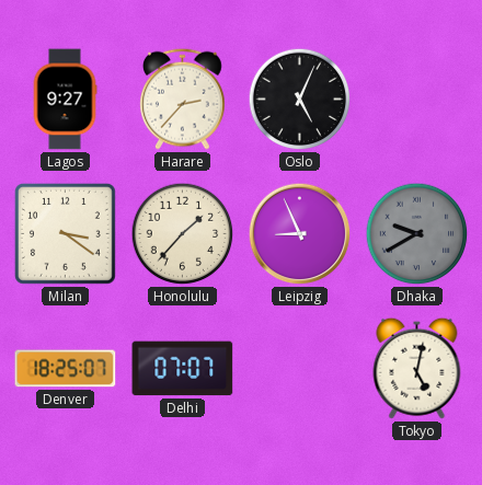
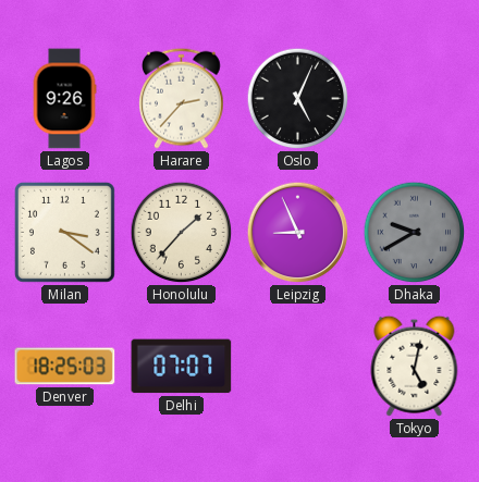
Lagos: 9:27 -> 9:26
Denver: 18:25:07 -> 18:25:03
